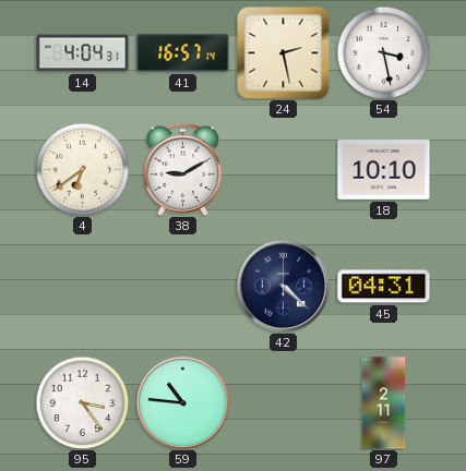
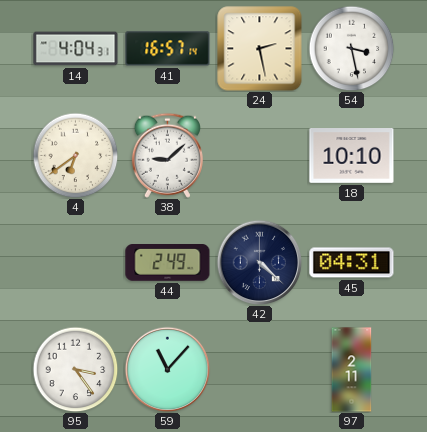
38: 9:10 -> 9:08
44: none -> 2:49
59: 10:46 -> 11:07
